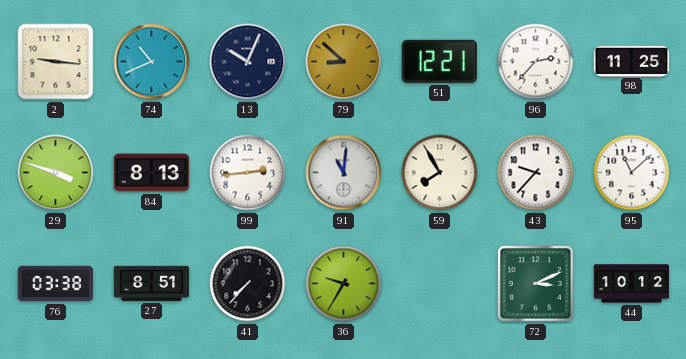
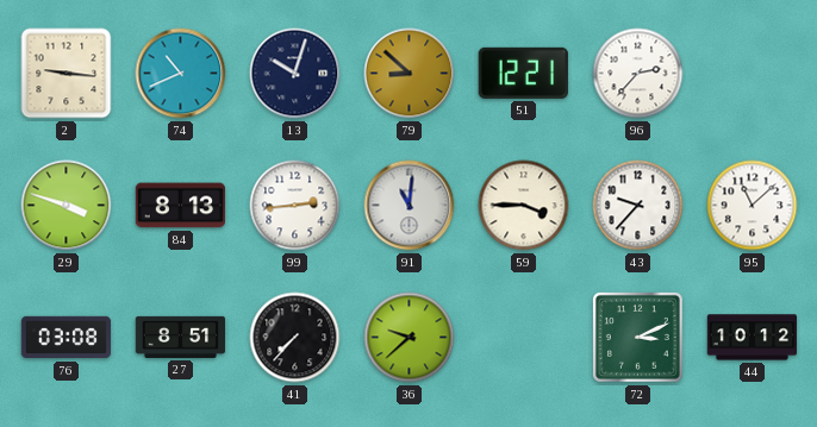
13: 10:04 -> 10:03
98: 11:25 -> none
59: 7:55 -> 3:45
76: 03:38 -> 03:08
36: 9:35 -> 9:38
